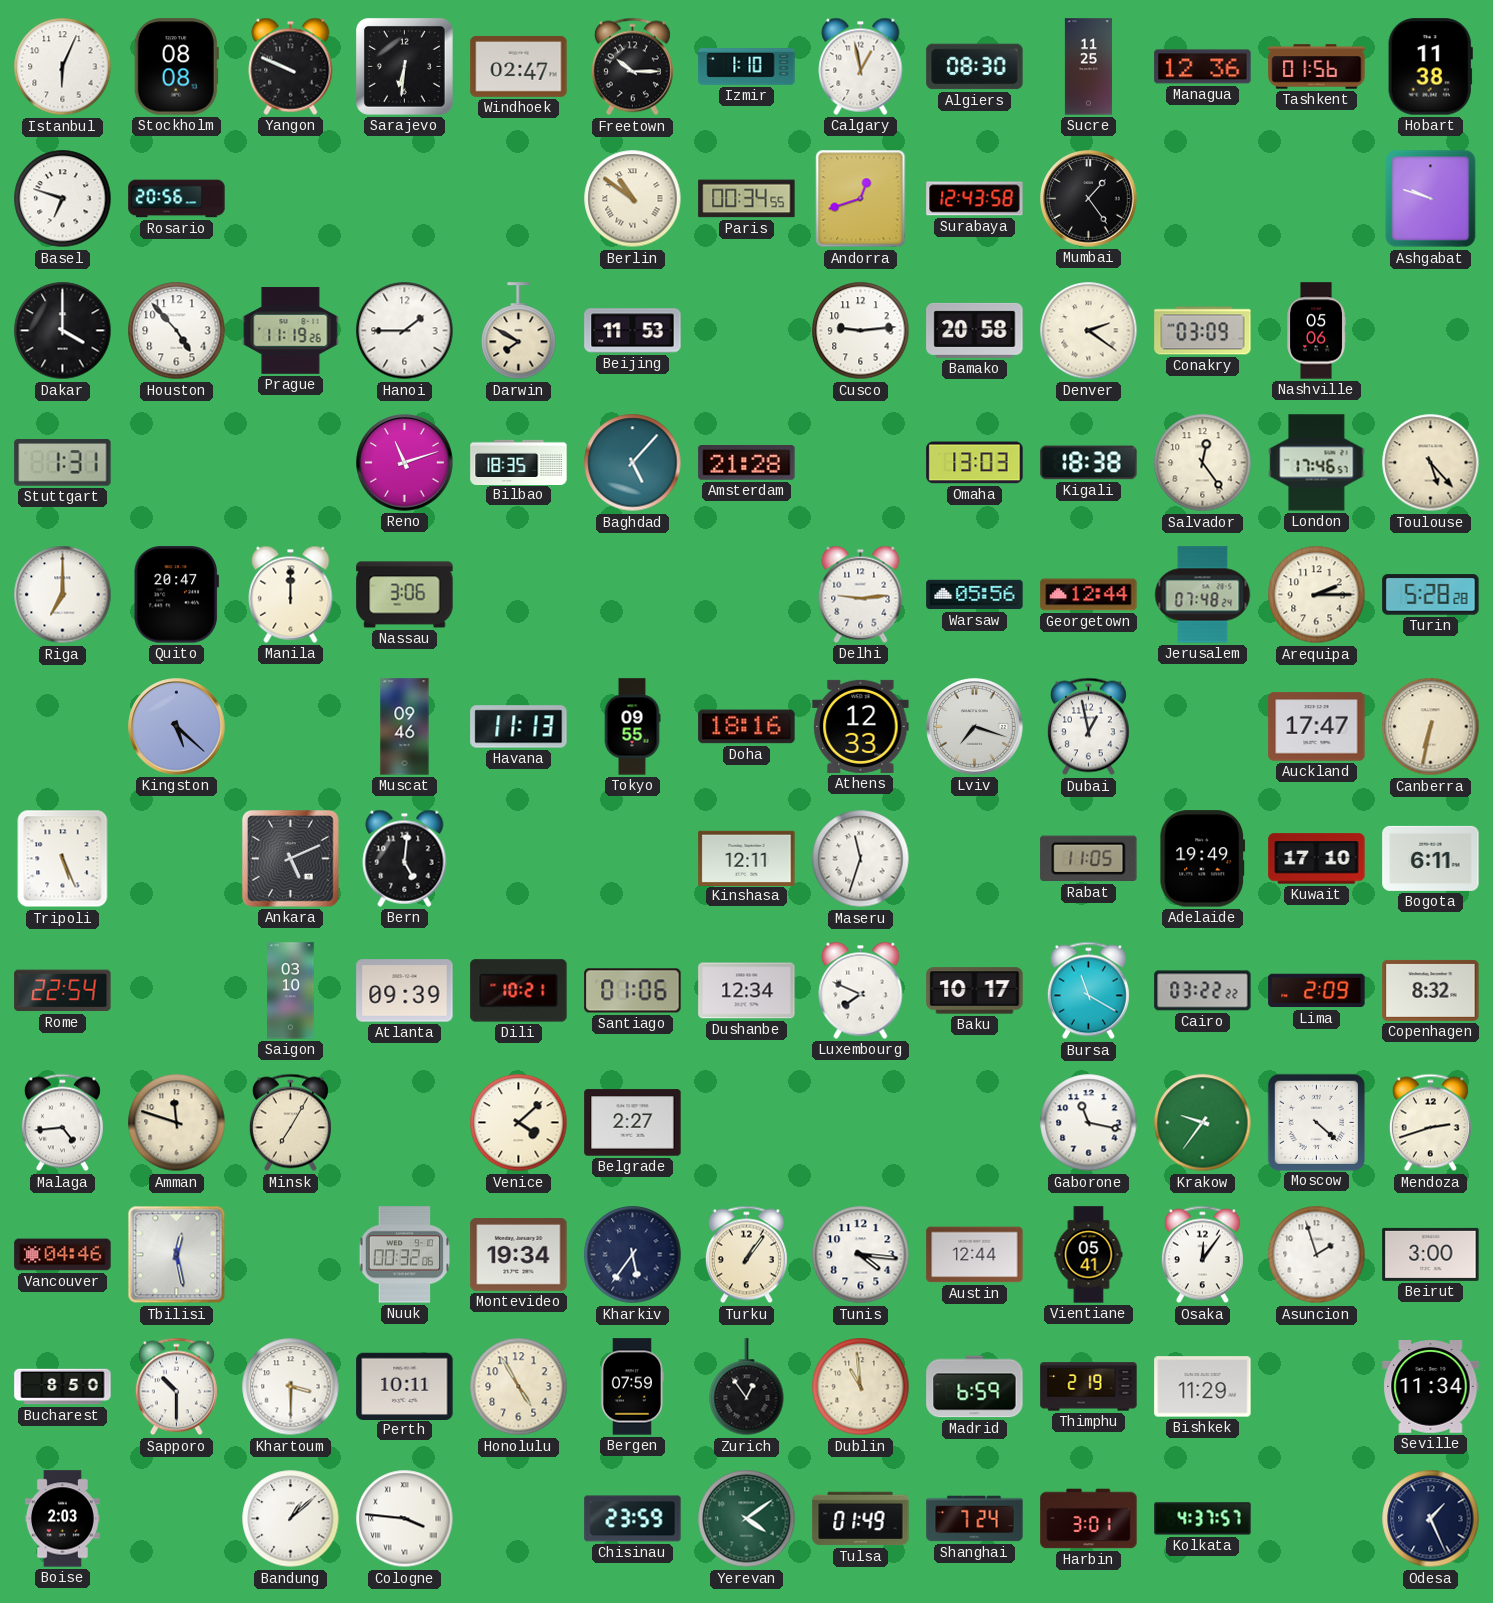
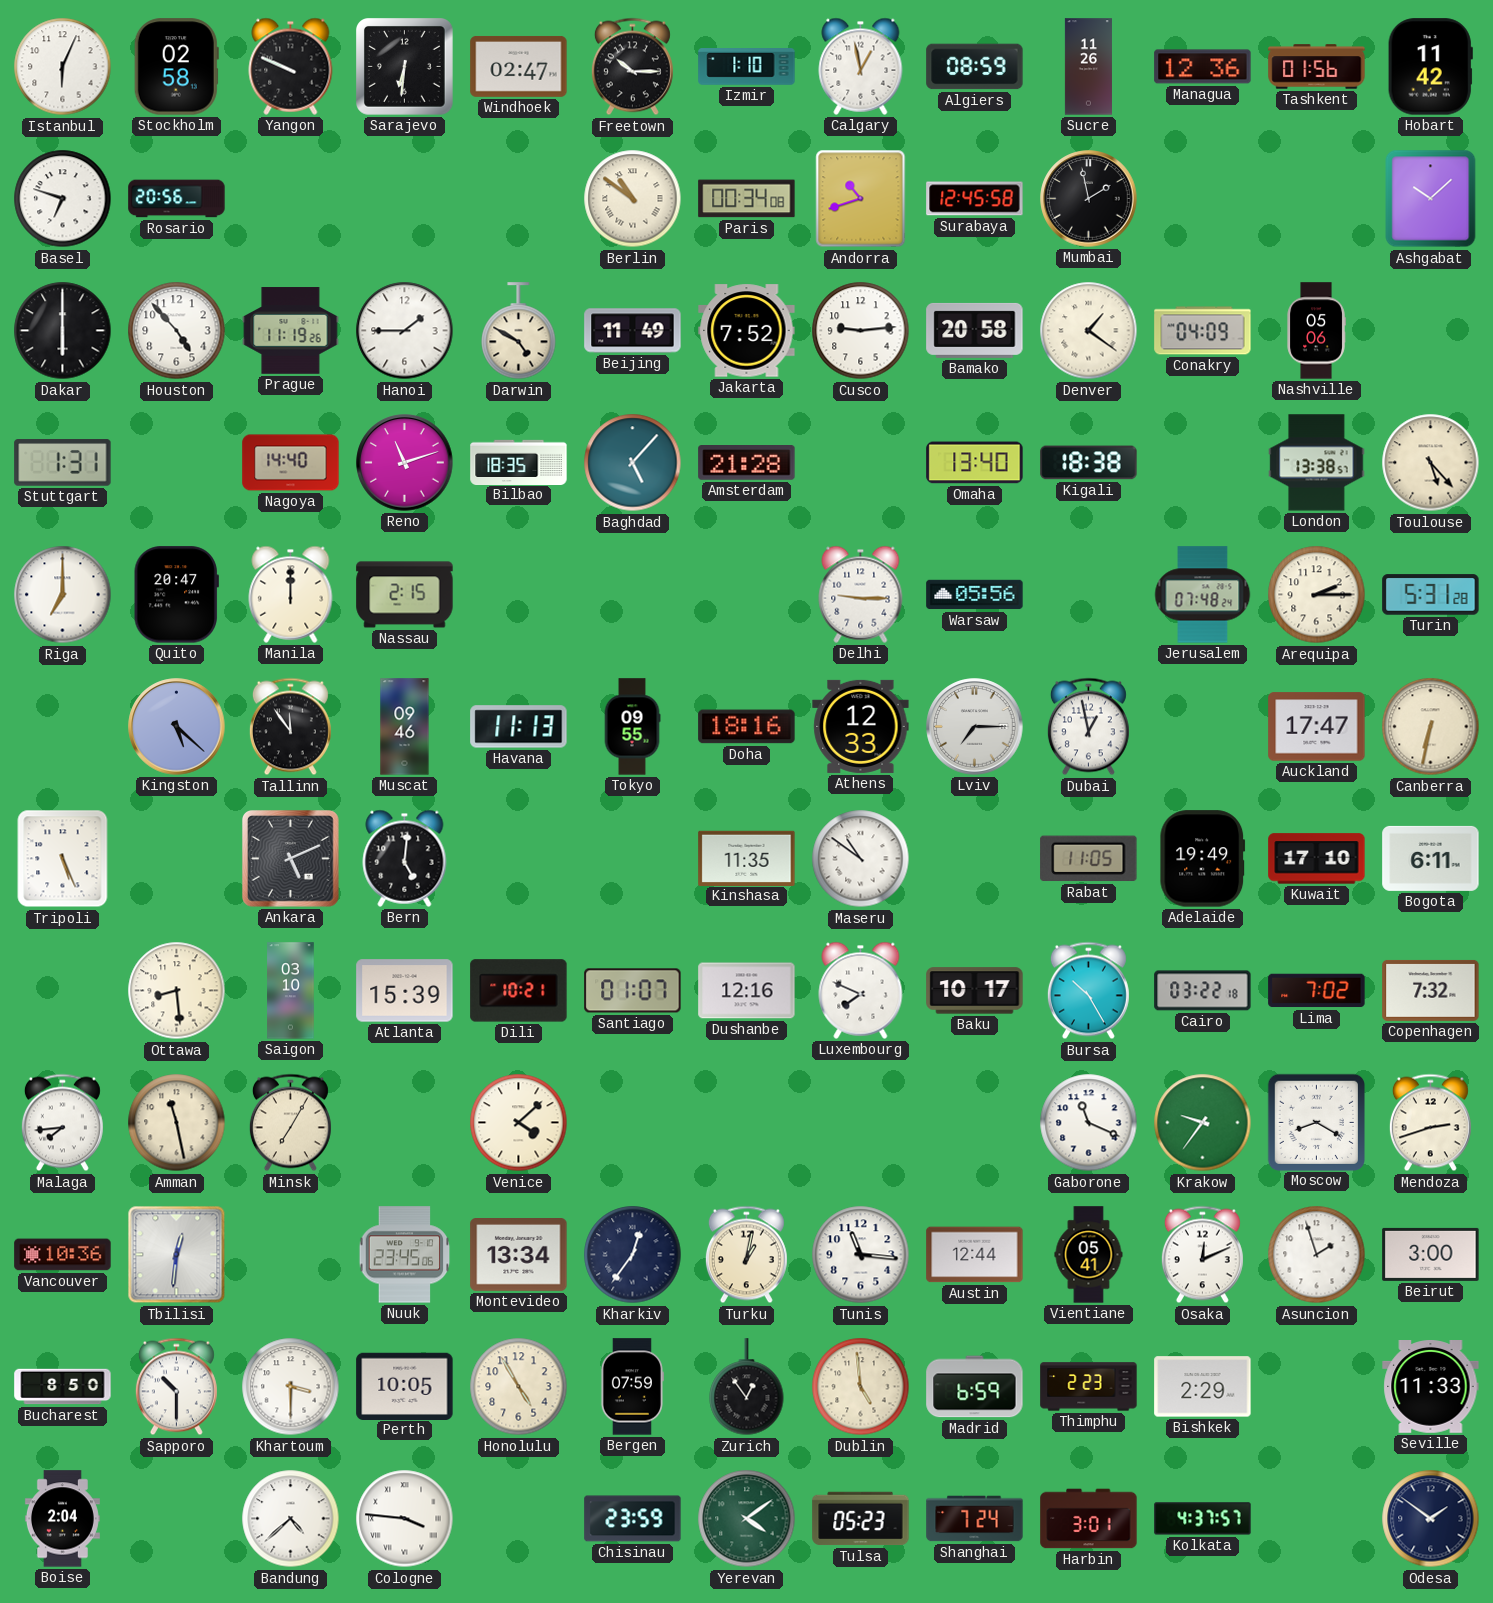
Stockholm: 08:08 -> 02:58
Algiers: 08:30 -> 08:59
Sucre: 11:25 -> 11:26
Hobart: 11:38 -> 11:42
Paris: 00:34:55 -> 00:34:08
Andorra: 12:42 -> 10:42
Surabaya: 12:43 -> 12:45
Mumbai: 1:24 -> 1:58
Ashgabat: 9:48 -> 10:08
Dakar: 4:00 -> 6:00
Darwin: 7:50 -> 4:50
Beijing: 11:53 -> 11:49
Jakarta: none -> 7:52
Denver: 2:21 -> 1:21
Conakry: 03:09 -> 04:09
Nagoya: none -> 14:40
Omaha: 13:03 -> 13:40
Salvador: 12:24 -> none
London: 17:46 -> 13:38
Nassau: 3:06 -> 2:15
Delhi: 9:14 -> 9:15
Georgetown: 12:44 -> none
Turin: 5:28 -> 5:31
Tallinn: none -> 11:54
Lviv: 7:18 -> 7:15
Kinshasa: 12:11 -> 11:35
Maseru: 11:33 -> 10:51
Rome: 22:54 -> none
Ottawa: none -> 8:29
Atlanta: 09:39 -> 15:39
Santiago: 01:06 -> 01:07
Dushanbe: 12:34 -> 12:16
Bursa: 11:20 -> 10:25
Cairo: 03:22:22 -> 03:22:18
Lima: 2:09 -> 7:02
Copenhagen: 8:32 -> 7:32
Malaga: 4:44 -> 7:44
Amman: 11:48 -> 11:28
Belgrade: 2:27 -> none
Gaborone: 11:17 -> 11:19
Moscow: 4:22 -> 8:20
Vancouver: 04:46 -> 10:36
Tbilisi: 12:28 -> 12:31
Nuuk: 00:32 -> 23:45
Montevideo: 19:34 -> 13:34
Kharkiv: 5:36 -> 12:36
Turku: 1:06 -> 1:02
Tunis: 4:16 -> 11:16
Osaka: 12:06 -> 12:11
Perth: 10:11 -> 10:05
Dublin: 10:59 -> 4:59
Thimphu: 2:19 -> 2:23
Bishkek: 11:29 -> 2:29
Seville: 11:34 -> 11:33
Boise: 2:03 -> 2:04
Bandung: 1:08 -> 4:38
Tulsa: 01:49 -> 05:23
Odesa: 1:26 -> 1:51
